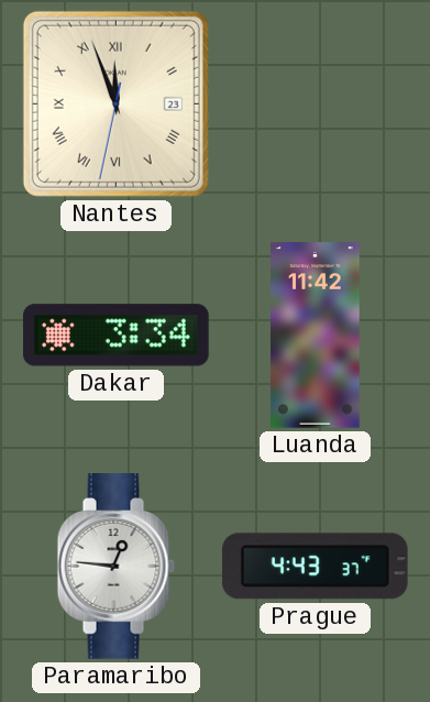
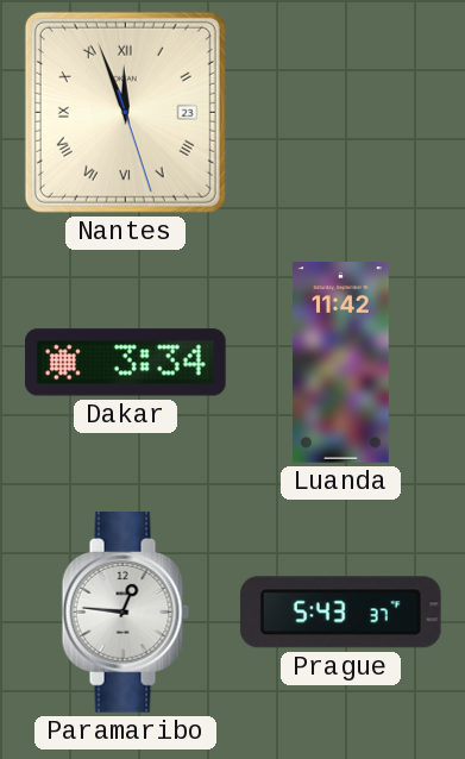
Nantes: 11:56:32 -> 11:56:27
Prague: 4:43 -> 5:43
